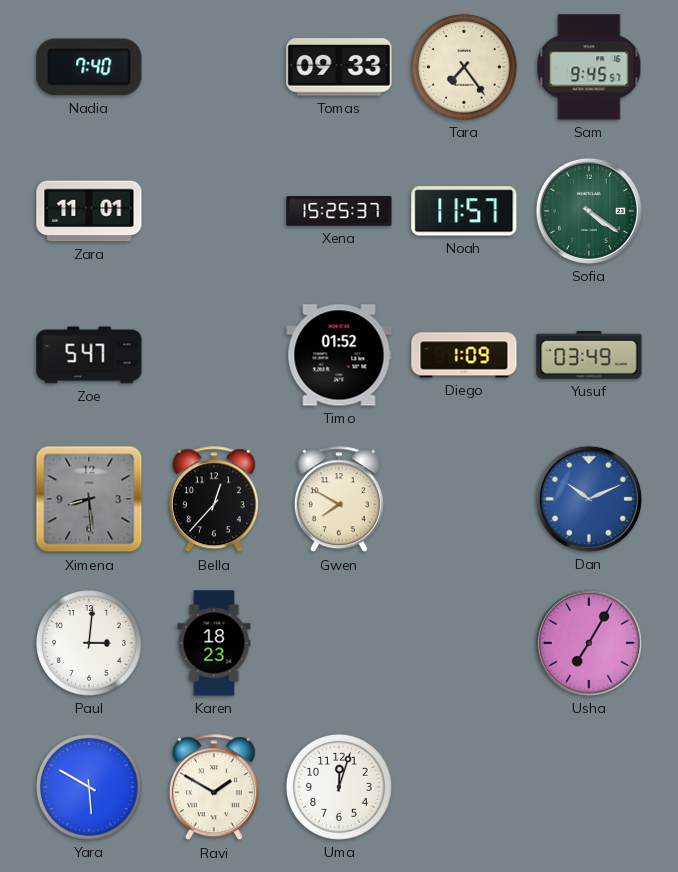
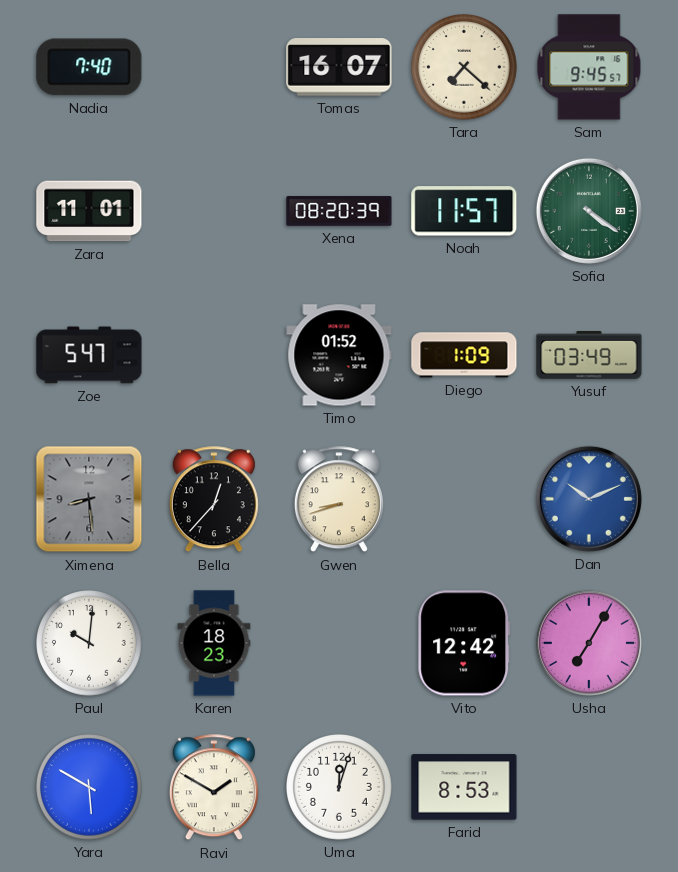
Tomas: 09:33 -> 16:07
Tara: 7:24 -> 7:22
Xena: 15:25 -> 08:20
Gwen: 7:50 -> 8:42
Paul: 3:01 -> 10:01
Vito: none -> 12:42
Farid: none -> 8:53
